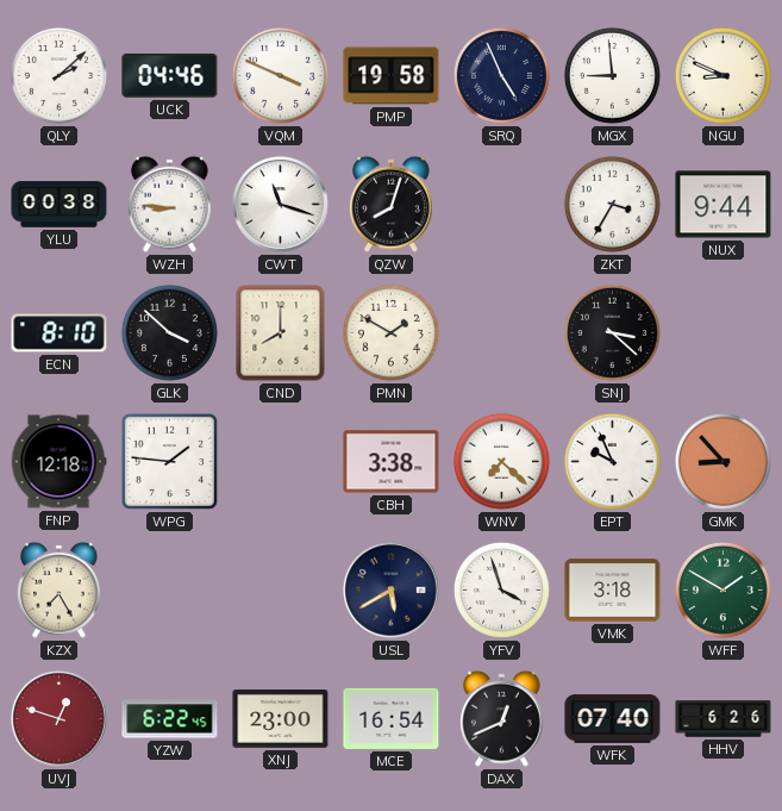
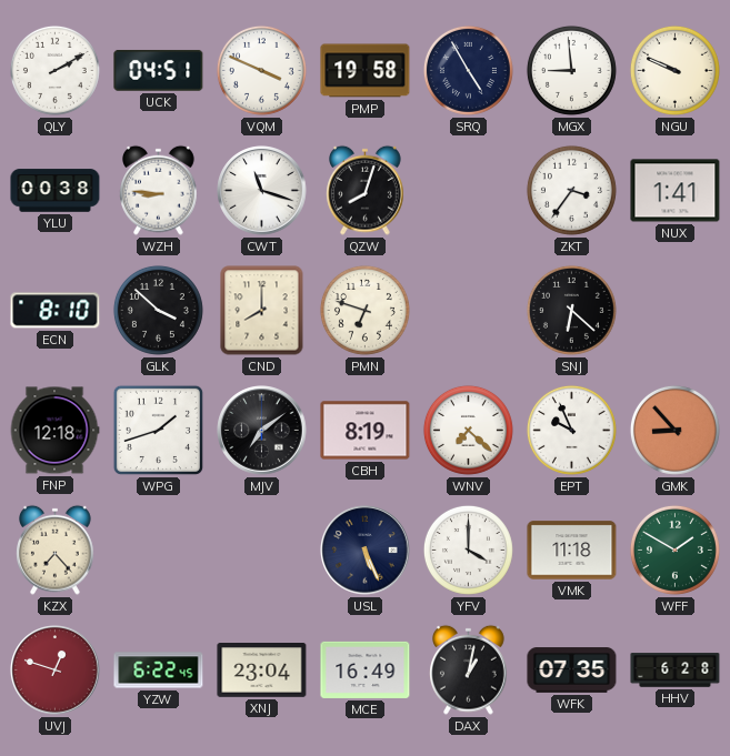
QLY: 2:08 -> 2:10
UCK: 04:46 -> 04:51
SRQ: 4:56 -> 4:55
NGU: 8:49 -> 9:49
ZKT: 3:35 -> 3:36
NUX: 9:44 -> 1:41
PMN: 1:50 -> 6:48
SNJ: 3:22 -> 6:22
WPG: 1:46 -> 1:42
MJV: none -> 7:09
CBH: 3:38 -> 8:19
KZX: 7:25 -> 7:23
USL: 5:40 -> 5:26
YFV: 3:57 -> 4:00
VMK: 3:18 -> 11:18
XNJ: 23:00 -> 23:04
MCE: 16:54 -> 16:49
DAX: 12:41 -> 1:02
WFK: 07:40 -> 07:35
HHV: 6:26 -> 6:28
